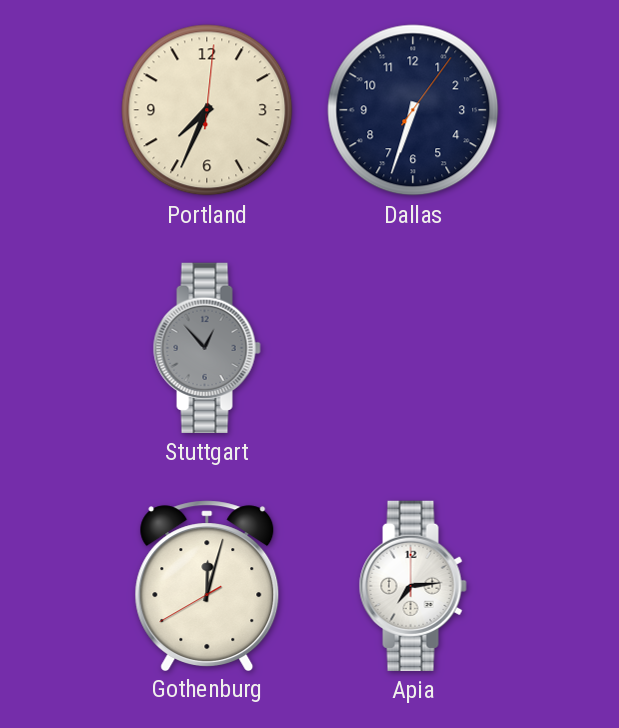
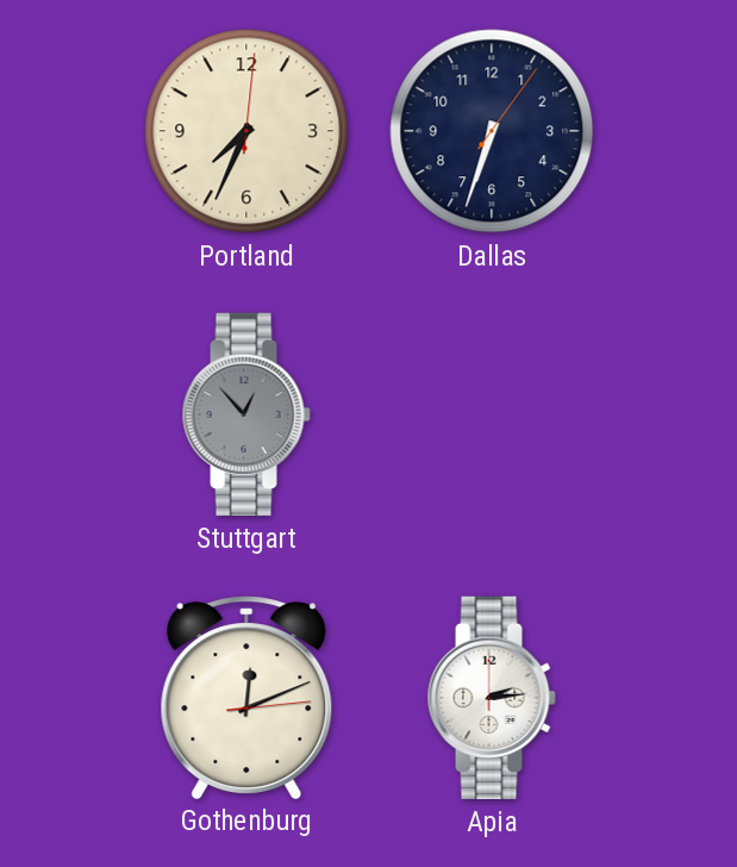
Gothenburg: 12:02 -> 12:11
Apia: 7:14 -> 2:14
